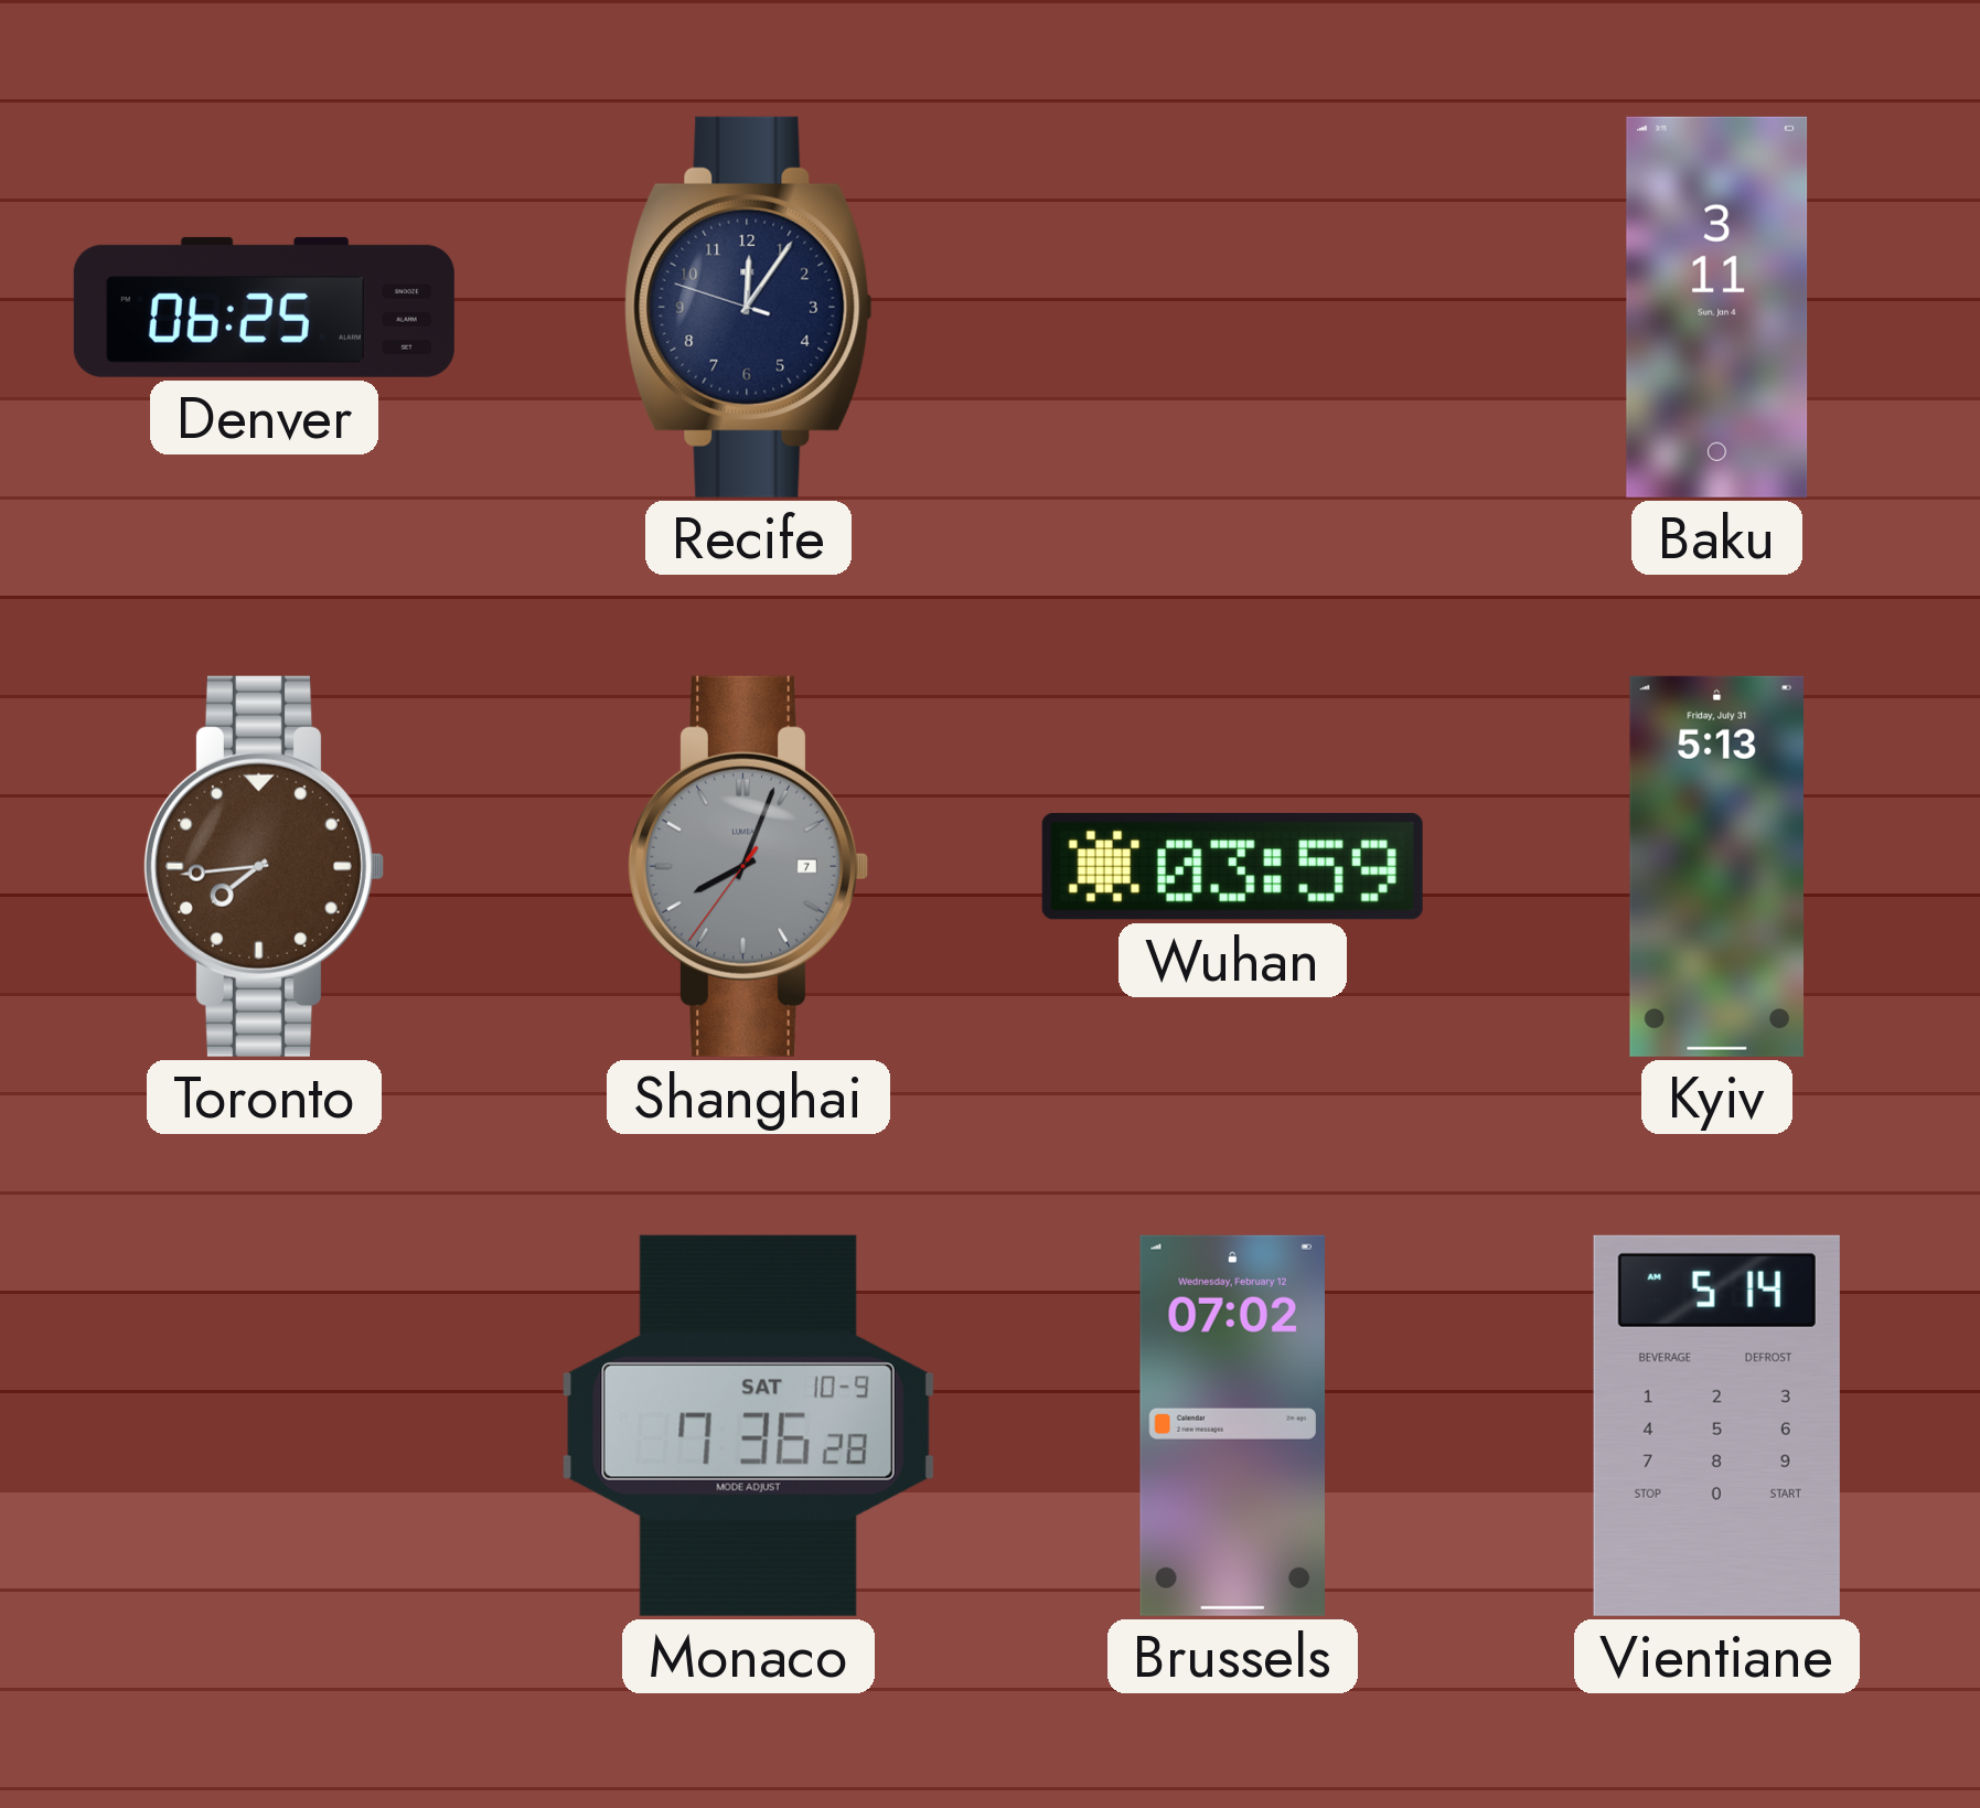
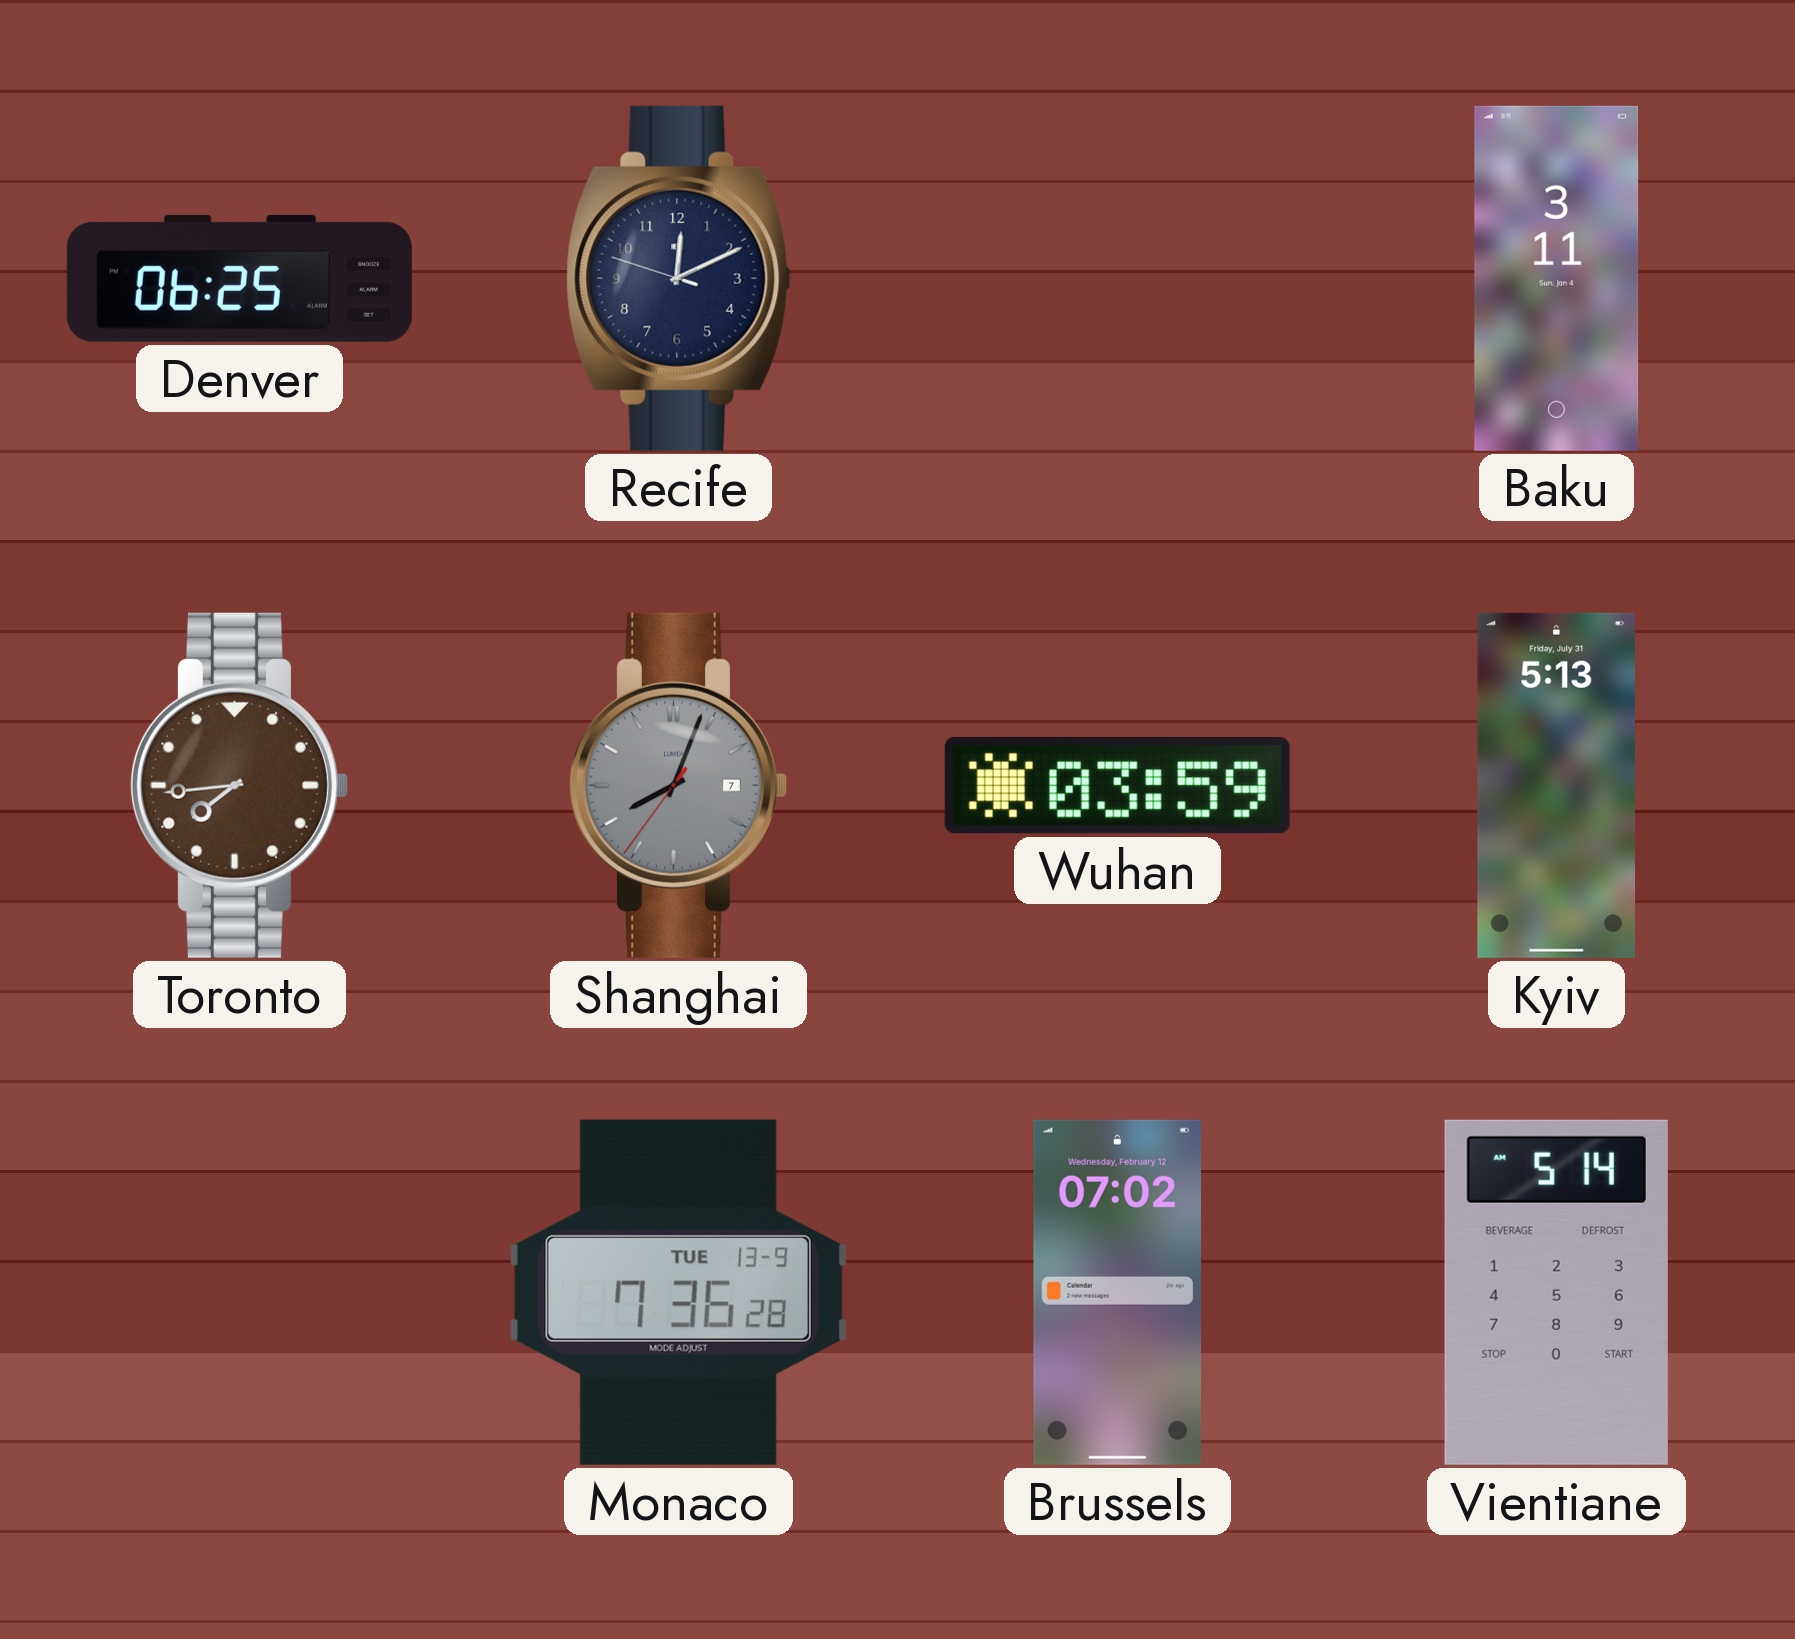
Recife: 12:05 -> 12:10
Monaco date: SAT 10-9 -> TUE 13-9
